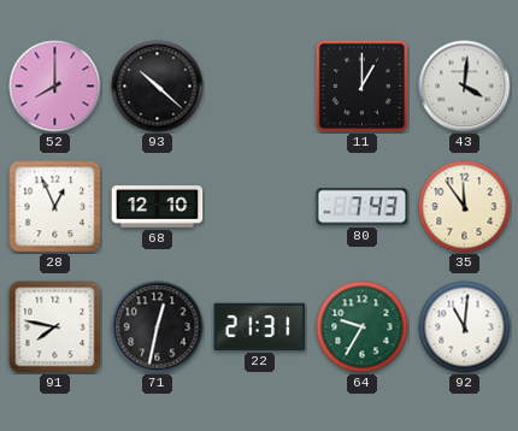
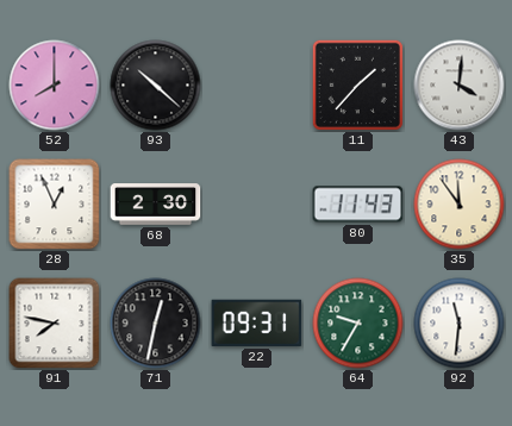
11: 1:00 -> 1:37
68: 12:10 -> 2:30
80: 7:43 -> 11:43
22: 21:31 -> 09:31
92: 11:01 -> 11:31
